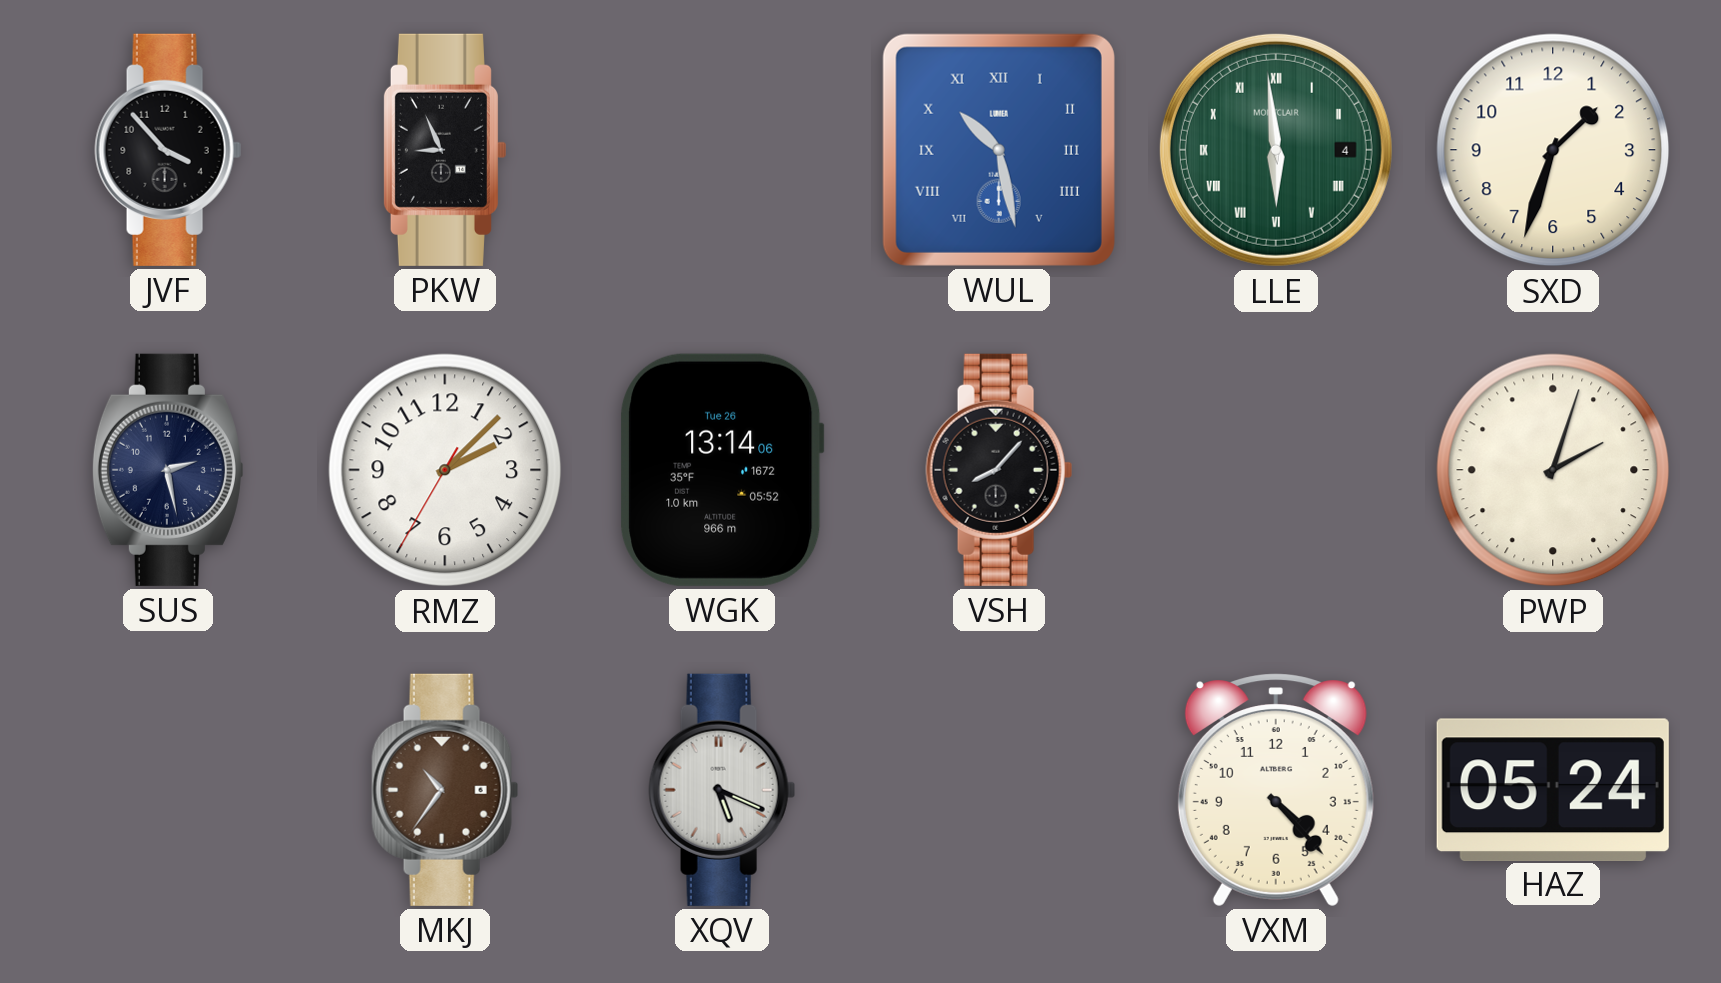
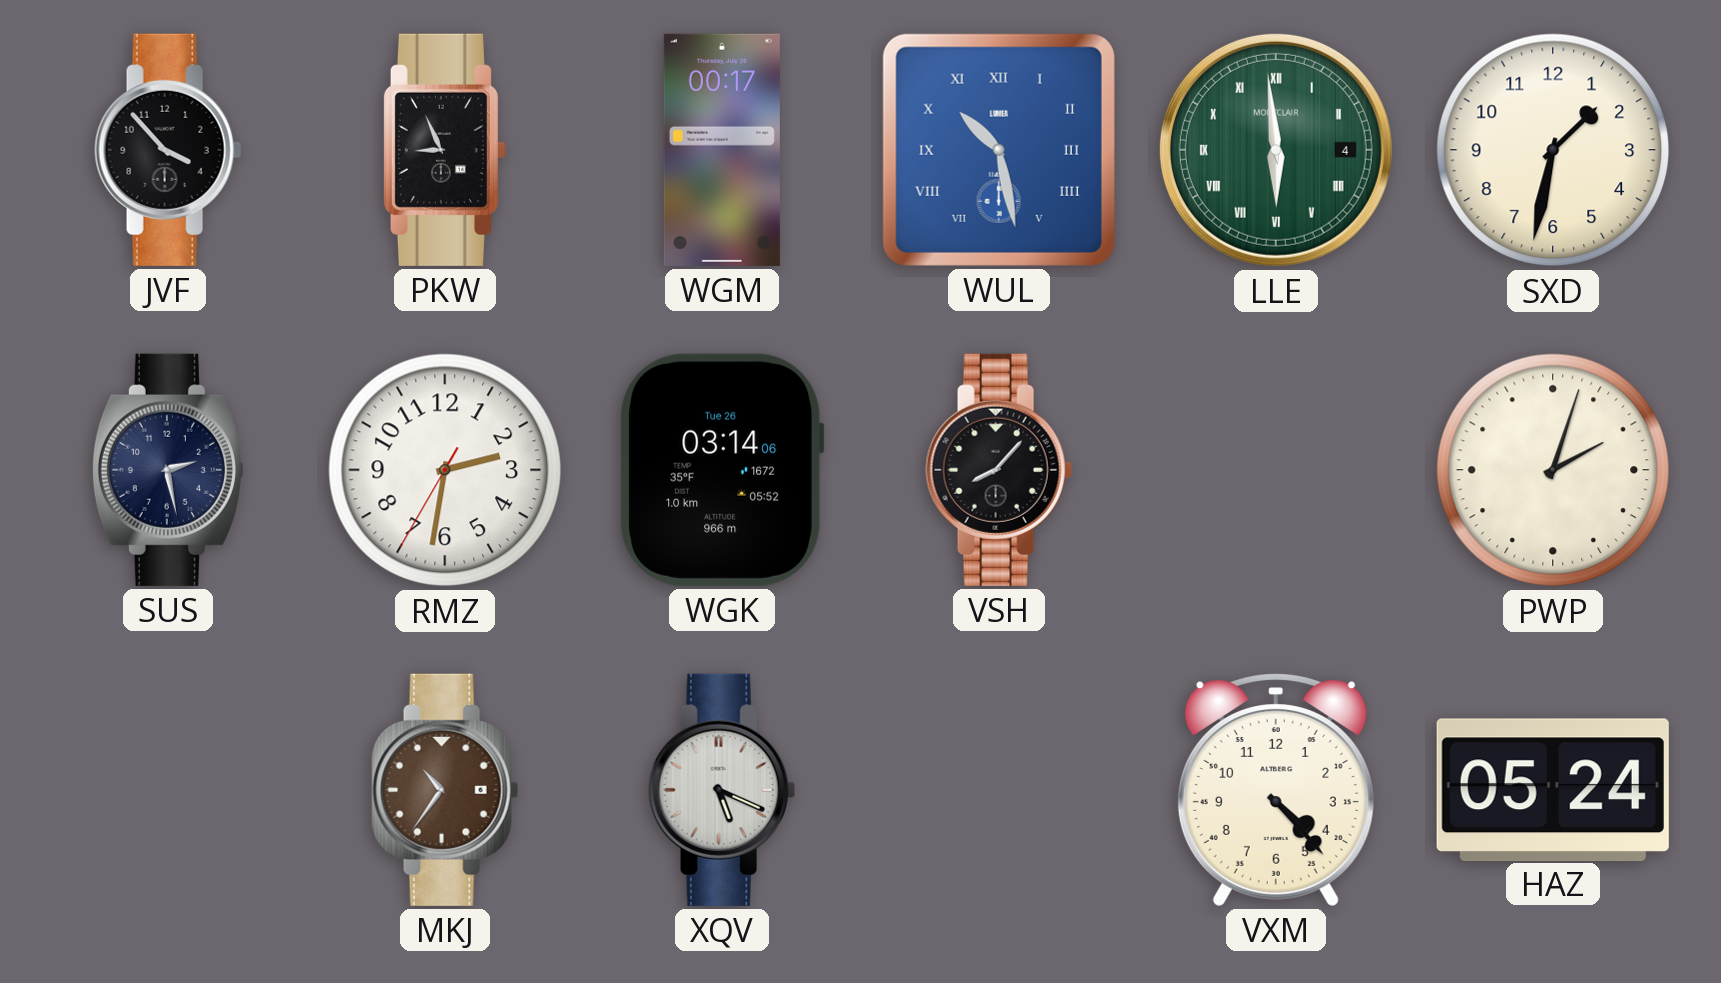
WGM: none -> 00:17
SXD: 1:33 -> 1:32
RMZ: 2:07 -> 2:31
WGK: 13:14 -> 03:14
